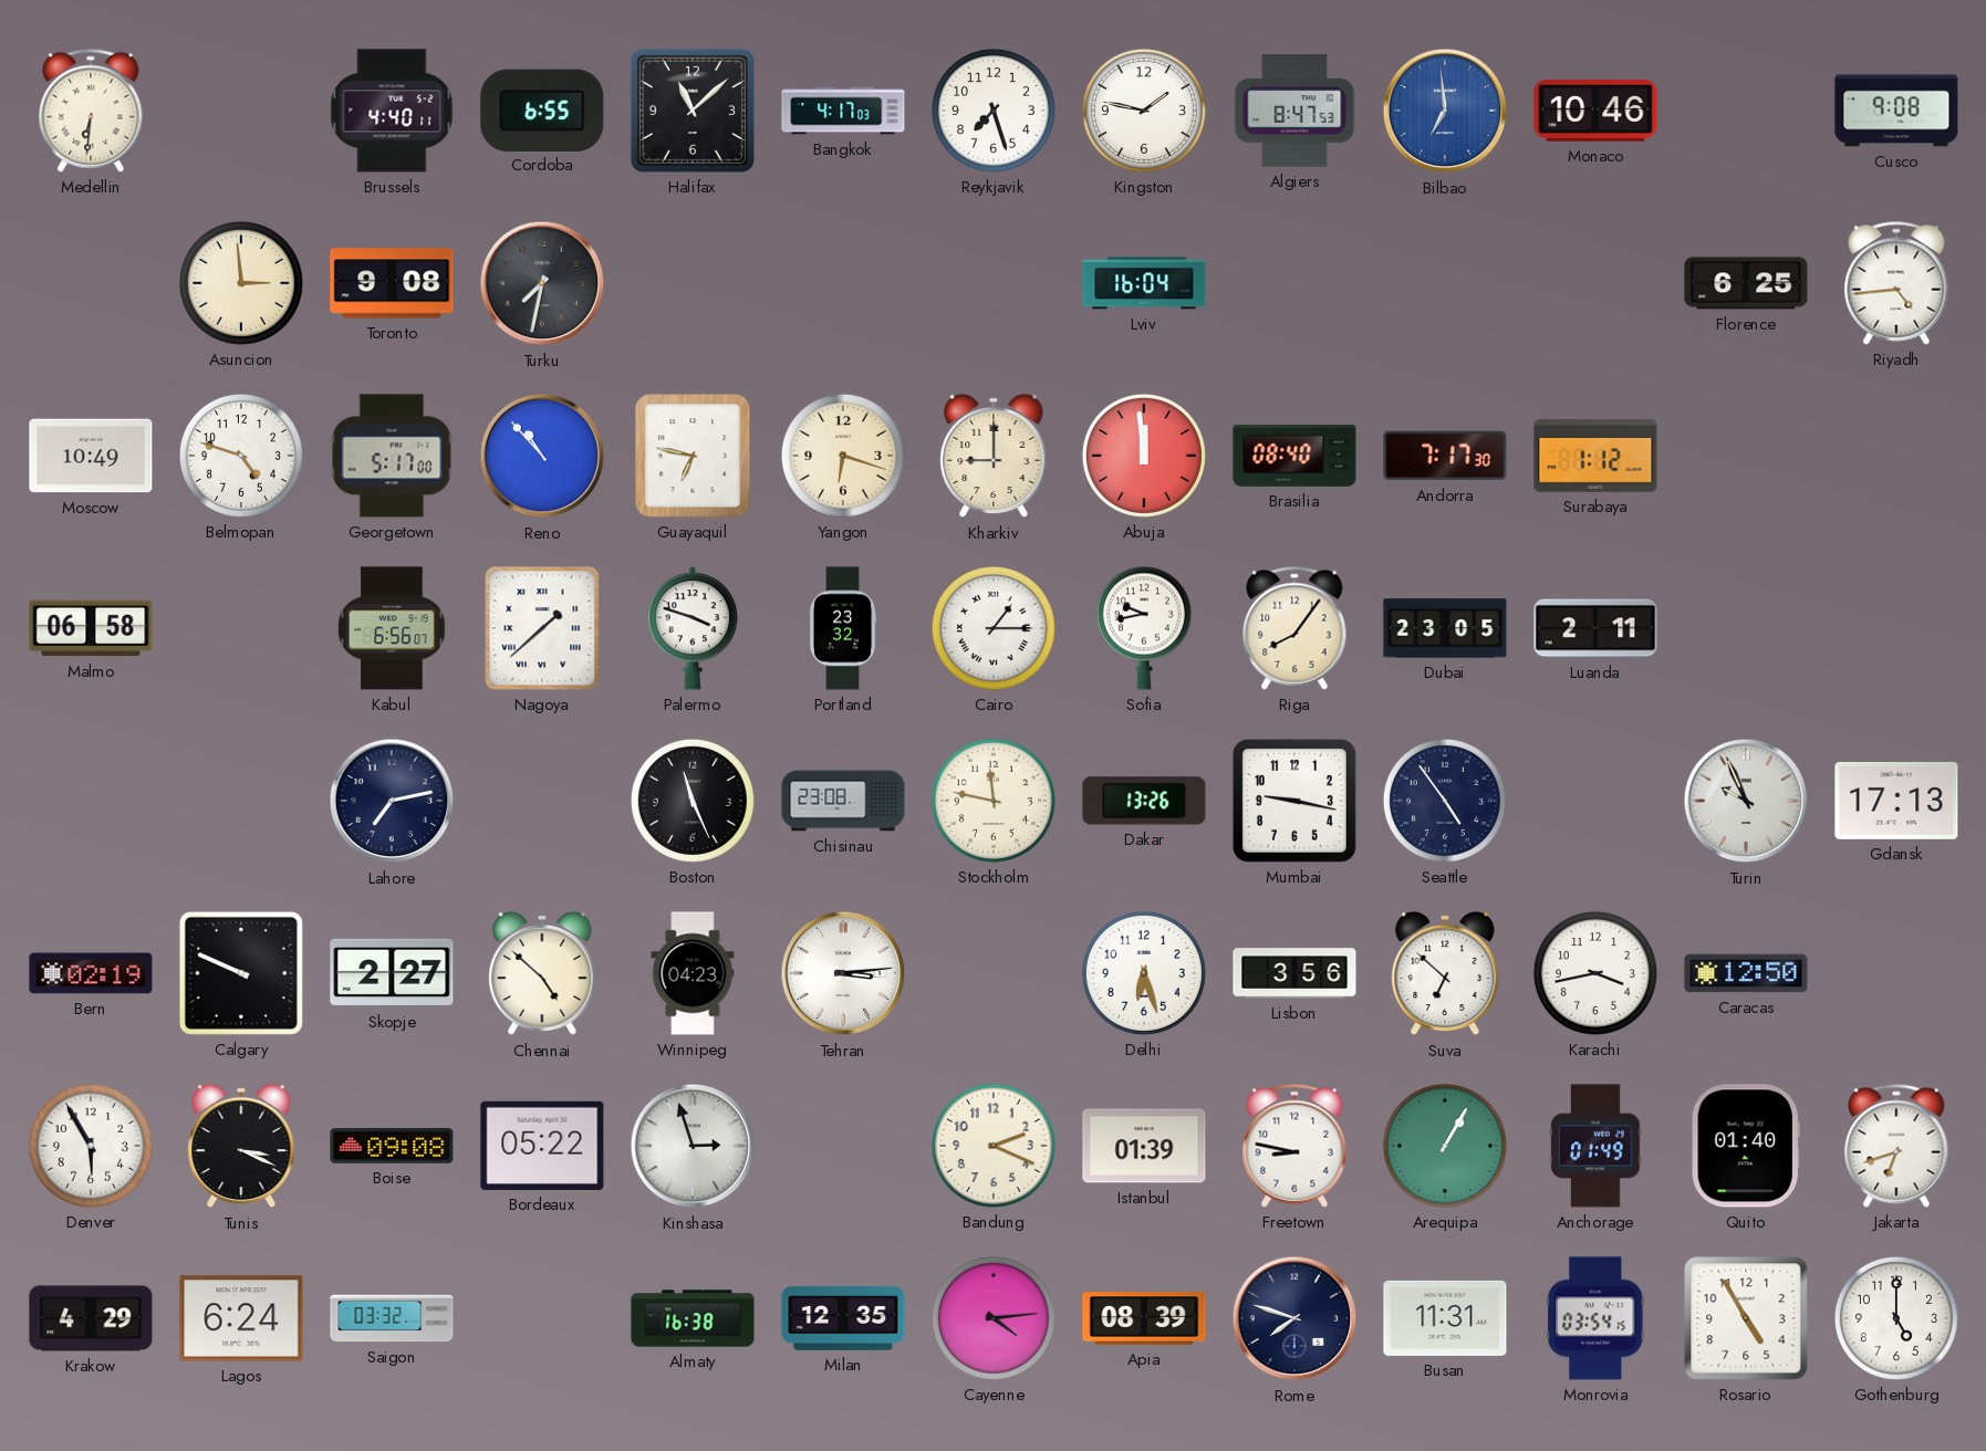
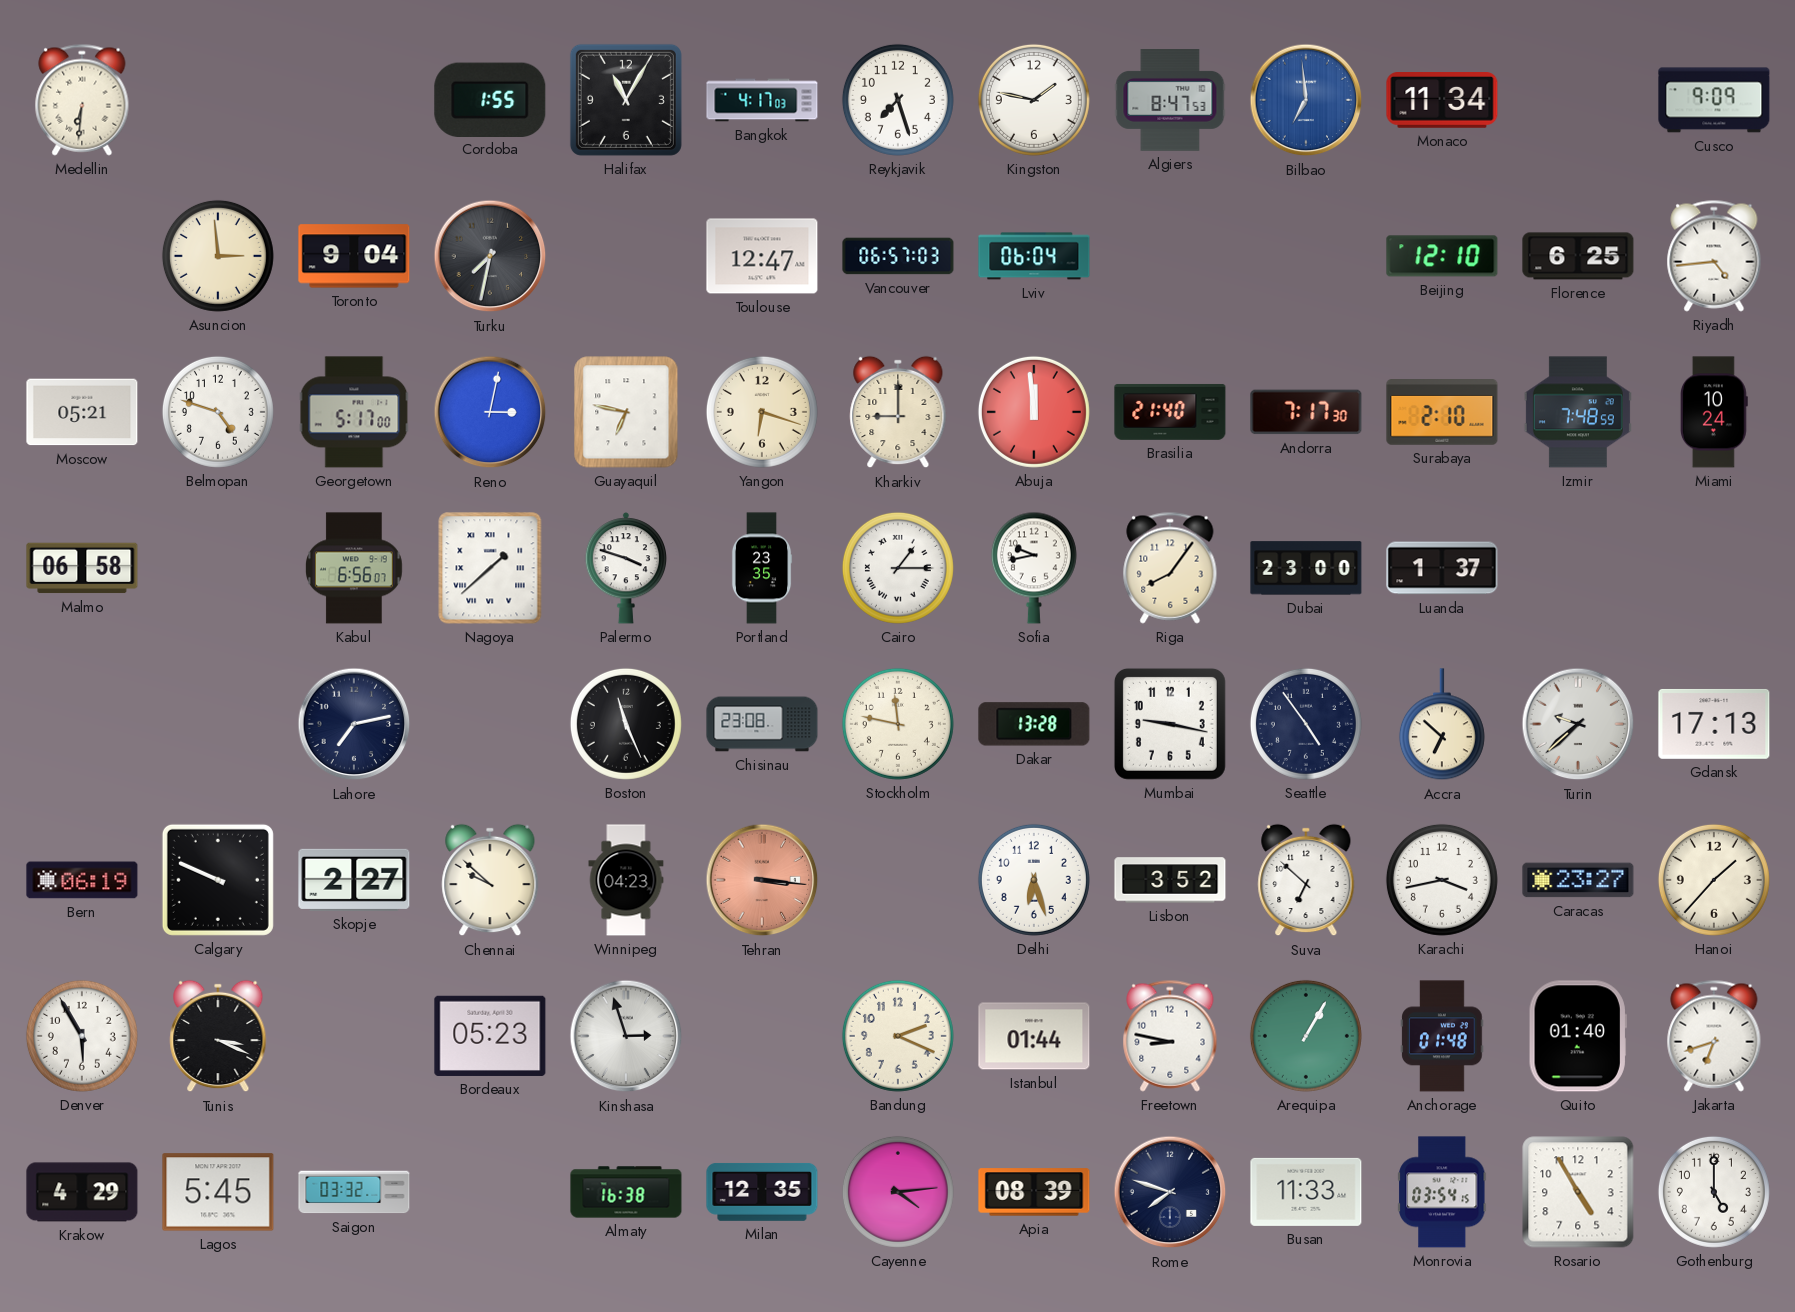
Brussels: 4:40 -> none
Cordoba: 6:55 -> 1:55
Halifax: 11:08 -> 11:05
Monaco: 10:46 -> 11:34
Cusco: 9:08 -> 9:09
Toronto: 9:08 -> 9:04
Toulouse: none -> 12:47
Vancouver: none -> 06:57
Lviv: 16:04 -> 06:04
Beijing: none -> 12:10
Moscow: 10:49 -> 05:21
Reno: 10:53 -> 3:02
Brasilia: 08:40 -> 21:40
Surabaya: 1:12 -> 2:10
Izmir: none -> 7:48
Miami: none -> 10:24
Portland: 23:32 -> 23:35
Dubai: 23:05 -> 23:00
Luanda: 2:11 -> 1:37
Dakar: 13:26 -> 13:28
Accra: none -> 6:52
Turin: 9:56 -> 9:38
Bern: 02:19 -> 06:19
Chennai: 4:52 -> 9:52
Tehran: 3:14 -> 3:16
Tehran dial: white -> salmon
Lisbon: 3:56 -> 3:52
Caracas: 12:50 -> 23:27
Hanoi: none -> 1:37
Boise: 09:08 -> none
Bordeaux: 05:22 -> 05:23
Istanbul: 01:39 -> 01:44
Anchorage: 01:49 -> 01:48
Lagos: 6:24 -> 5:45
Busan: 11:31 -> 11:33
